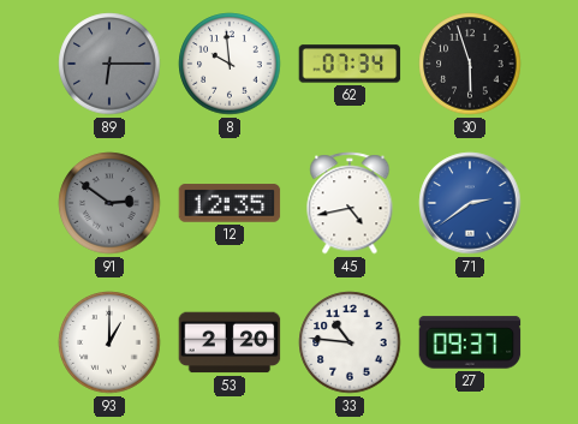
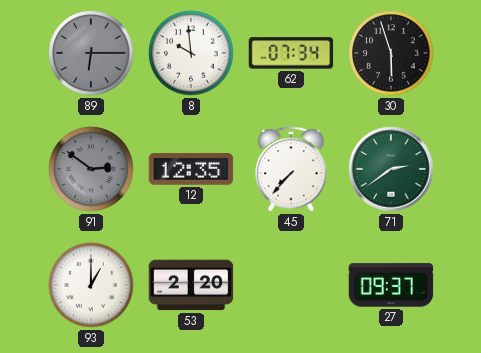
45: 4:43 -> 7:37
71 dial: blue -> green
33: 10:46 -> none
